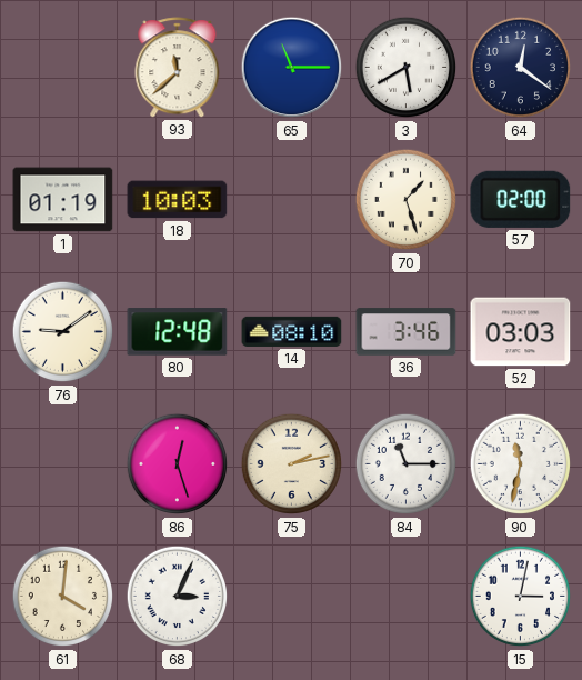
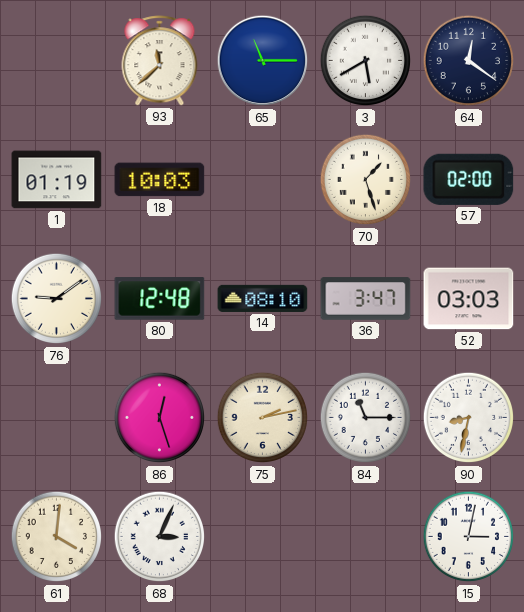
36: 3:46 -> 3:47
90: 11:32 -> 8:32
